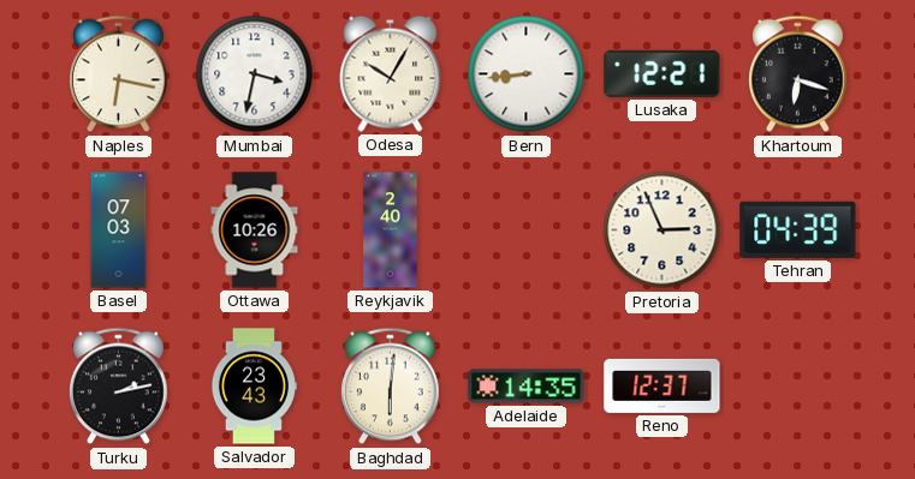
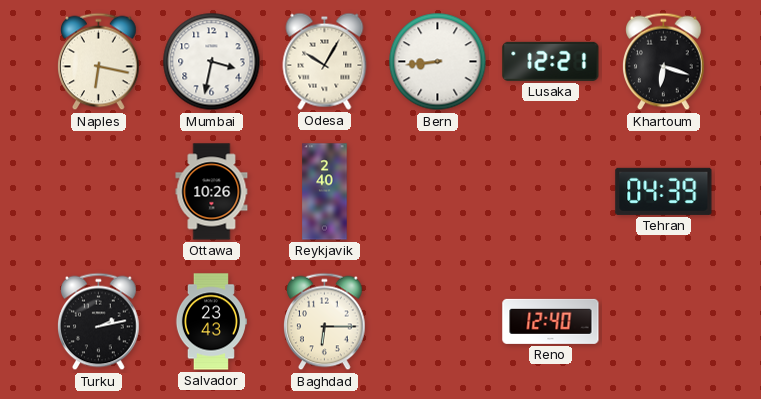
Basel: 07:03 -> none
Pretoria: 2:56 -> none
Baghdad: 6:01 -> 6:15
Adelaide: 14:35 -> none
Reno: 12:37 -> 12:40
